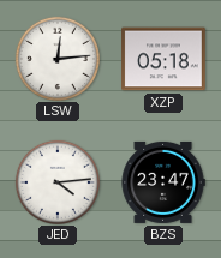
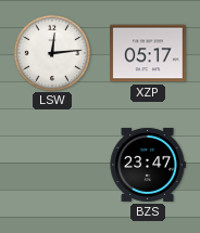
XZP: 05:18 -> 05:17
JED: 4:14 -> none
